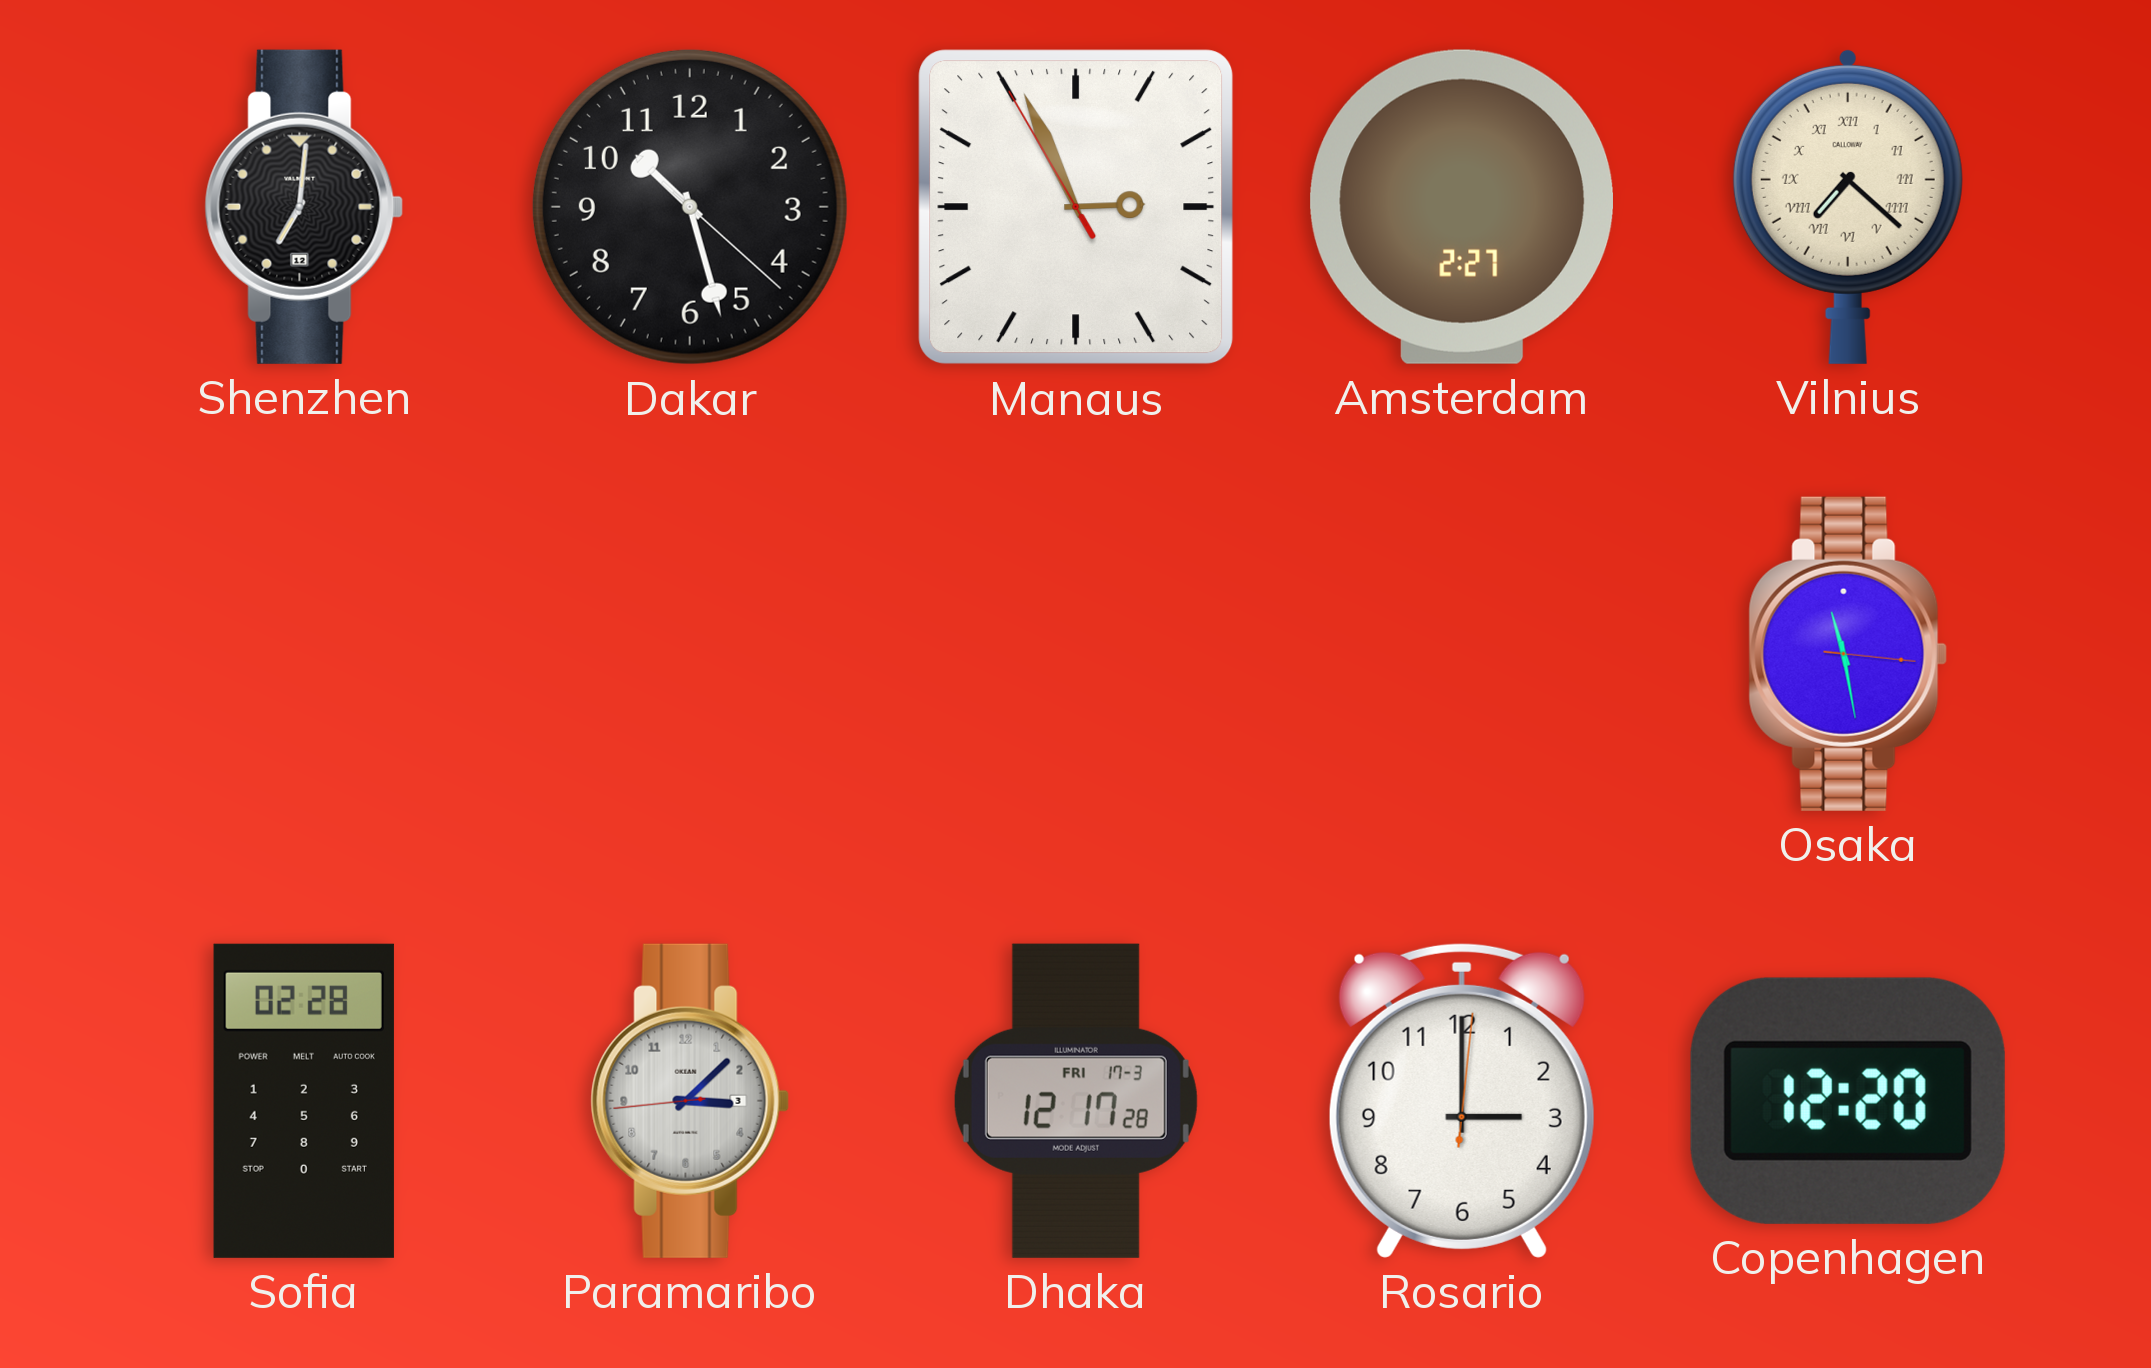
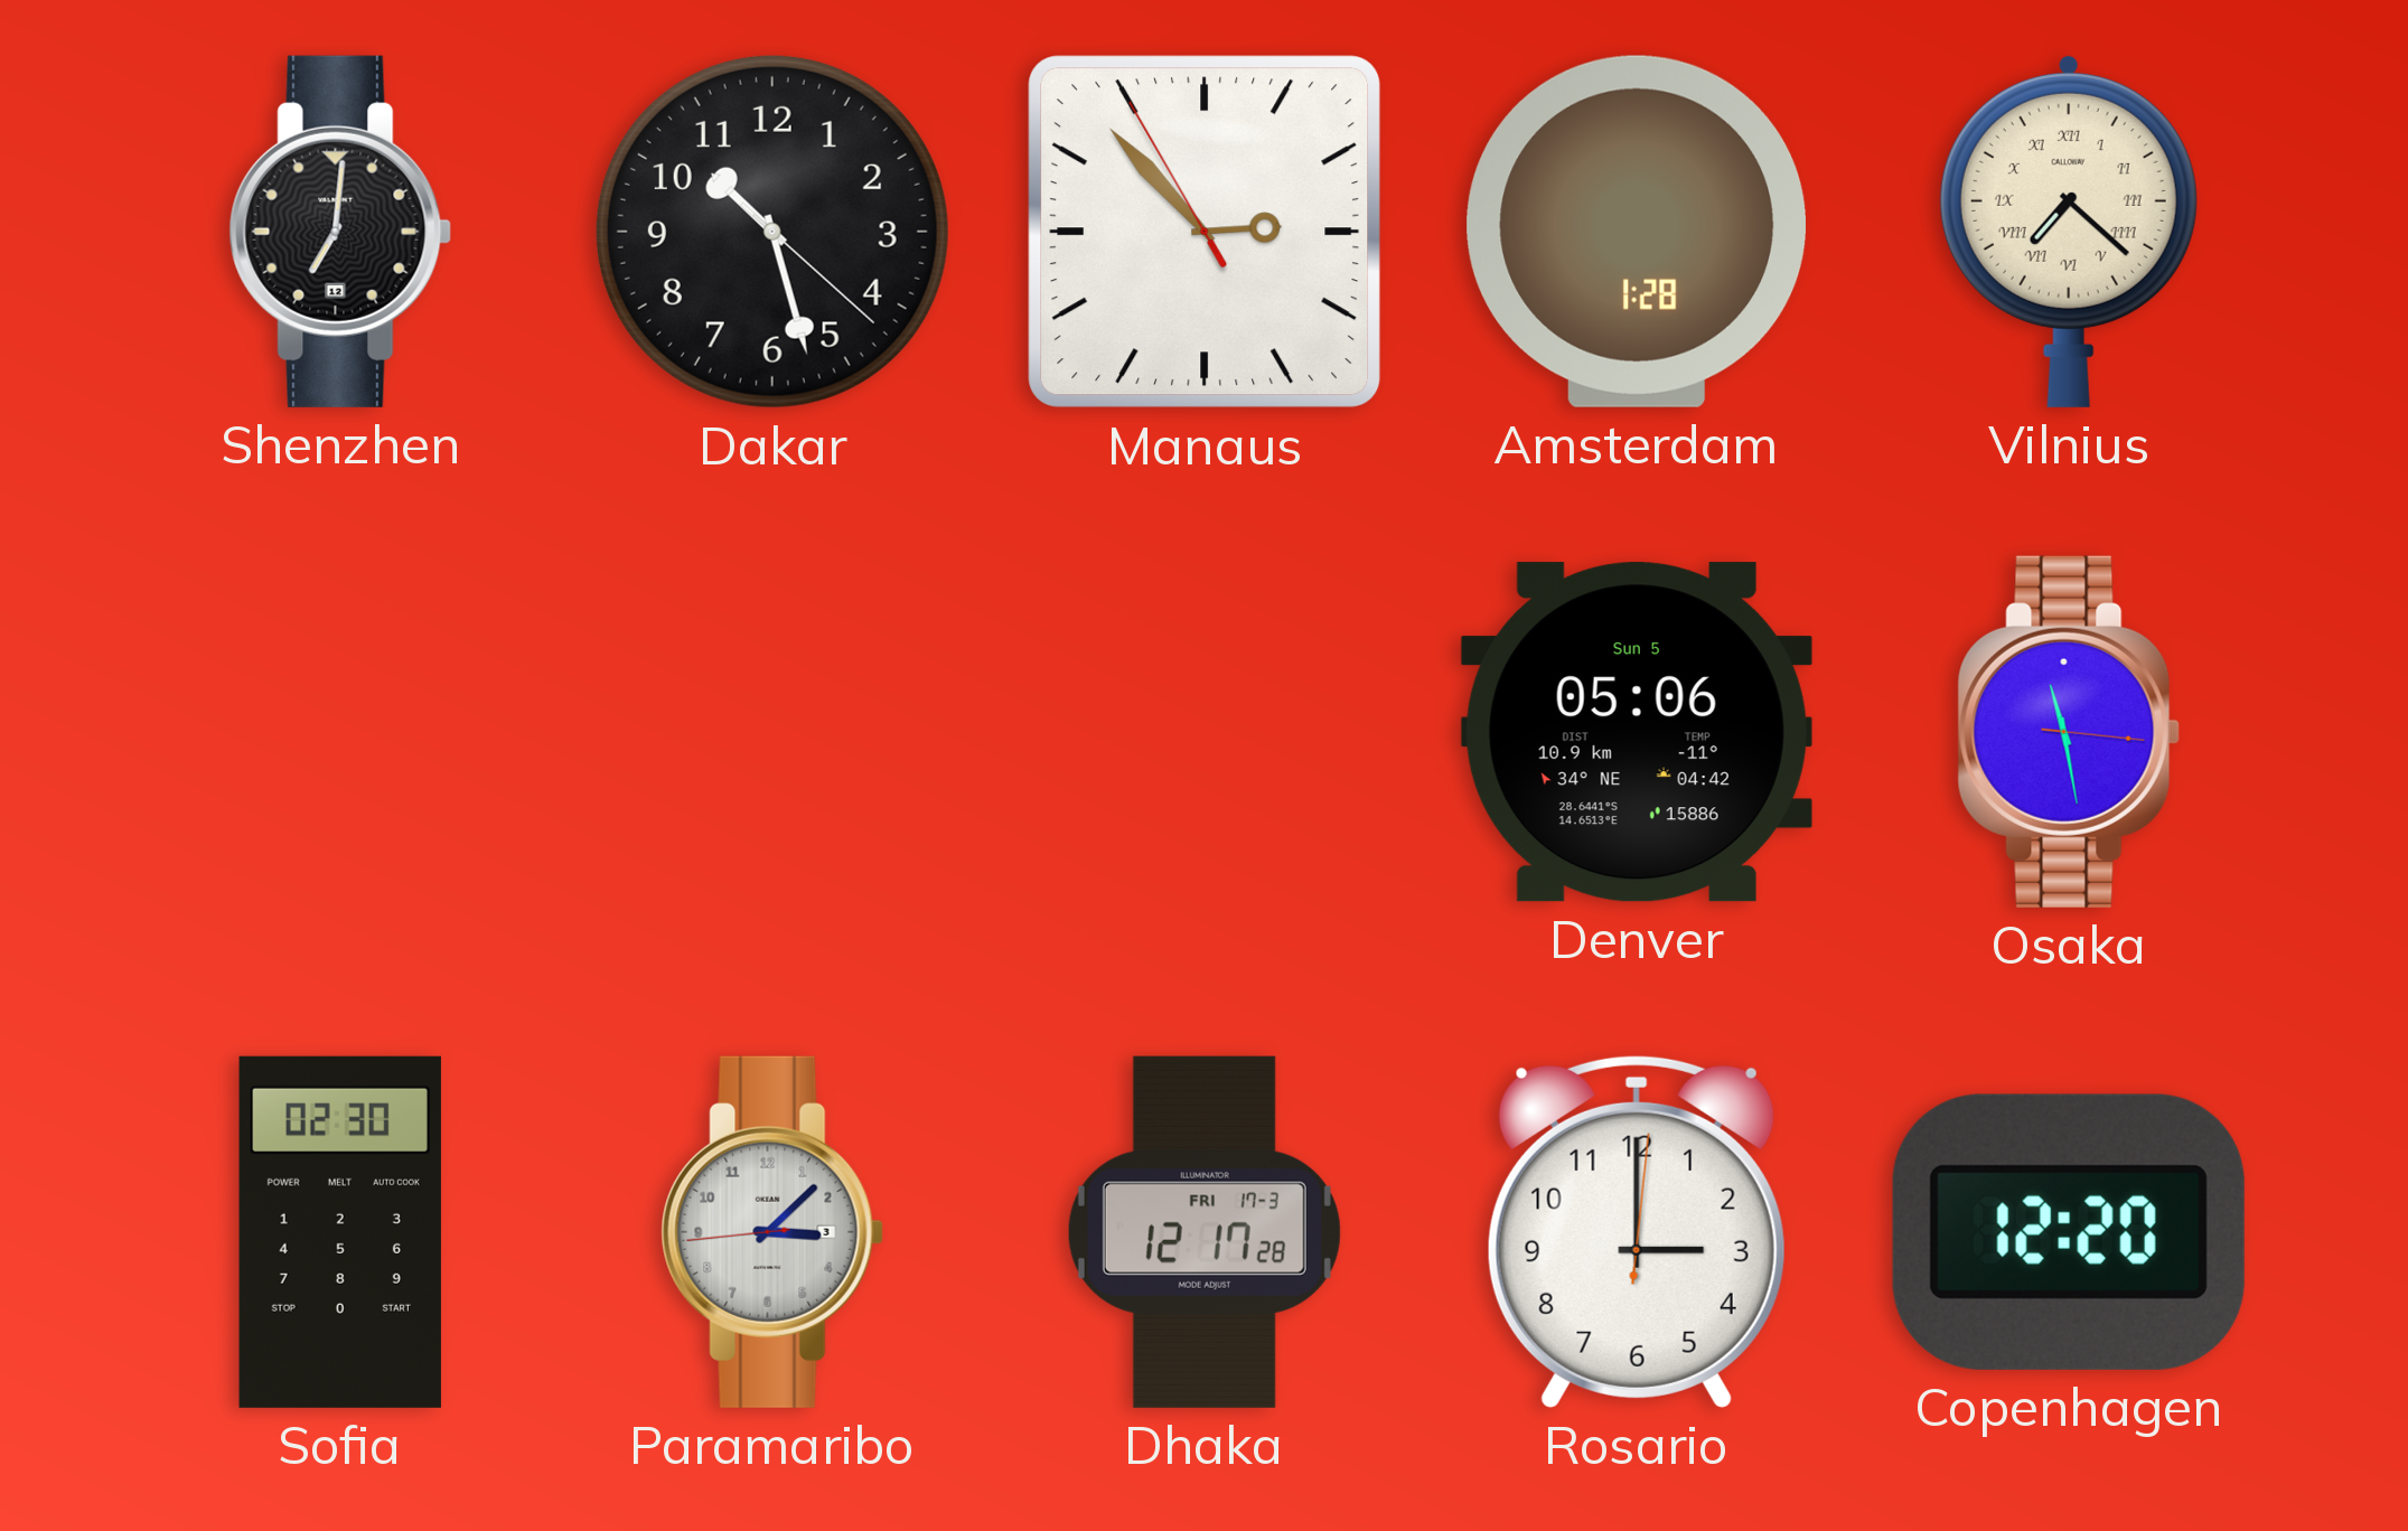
Manaus: 2:55 -> 2:52
Amsterdam: 2:27 -> 1:28
Denver: none -> 05:06
Sofia: 02:28 -> 02:30
